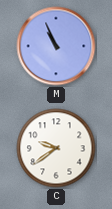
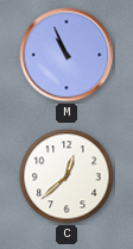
C: 9:39 -> 12:38
